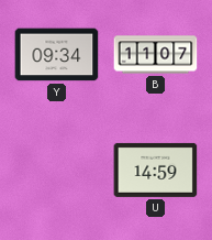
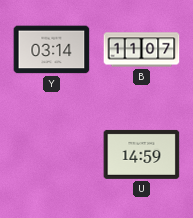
Y: 09:34 -> 03:14
